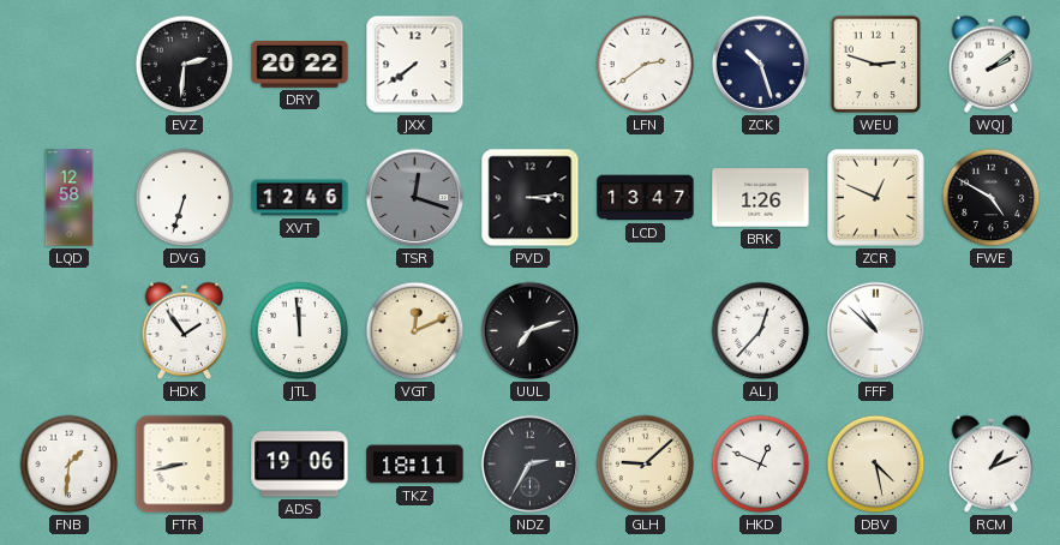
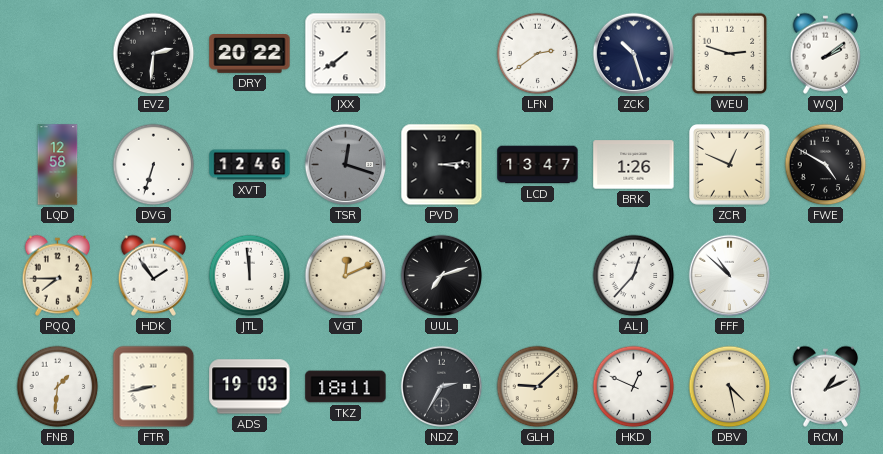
PQQ: none -> 7:45
ADS: 19:06 -> 19:03
